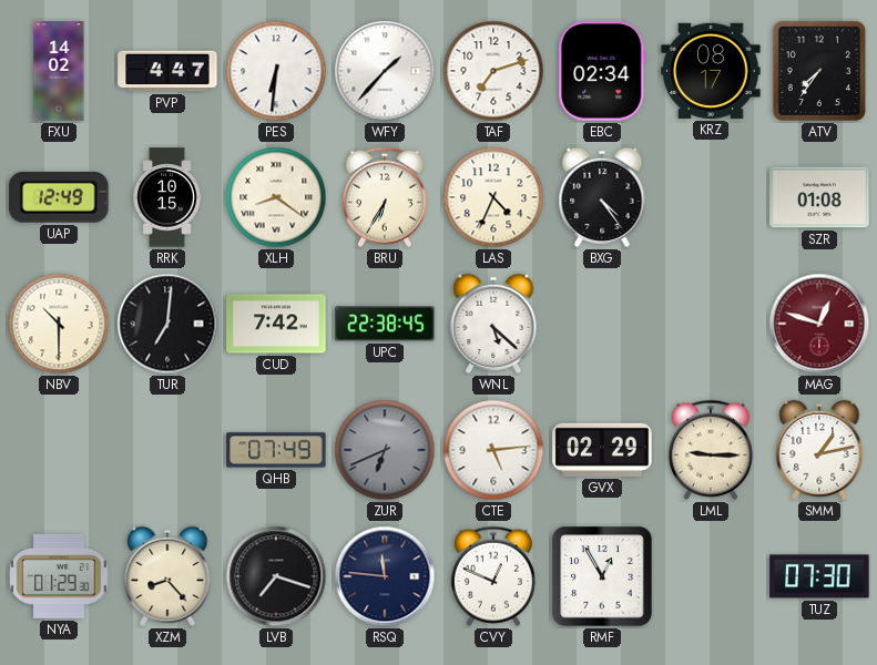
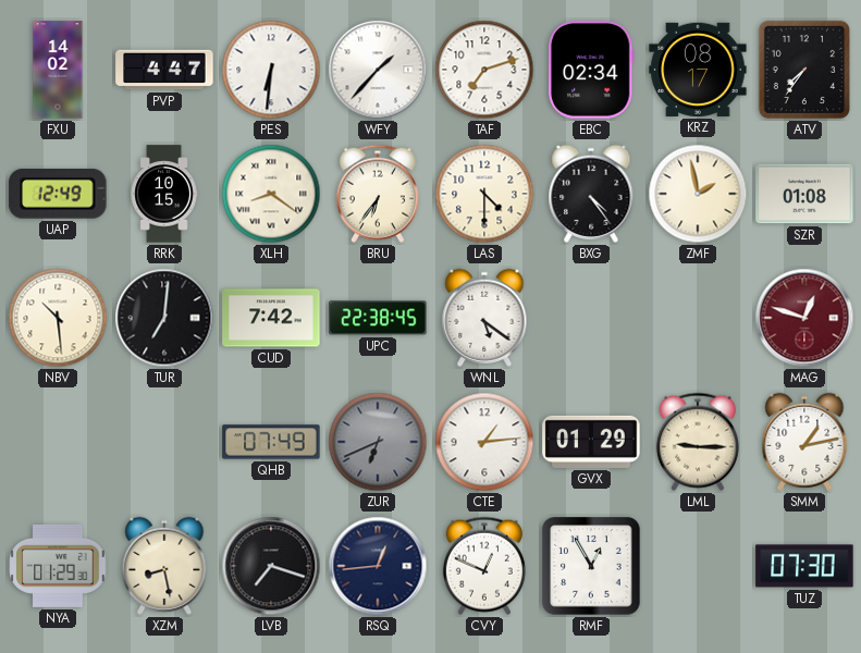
BRU: 6:35 -> 6:36
LAS: 4:34 -> 4:30
ZMF: none -> 1:58
NBV: 10:30 -> 10:29
WNL: 5:22 -> 5:21
CTE: 5:14 -> 1:14
GVX: 02:29 -> 01:29
XZM: 8:23 -> 8:28
RSQ: 11:46 -> 12:44
